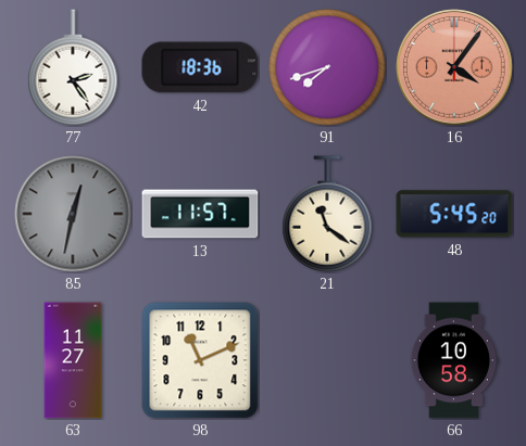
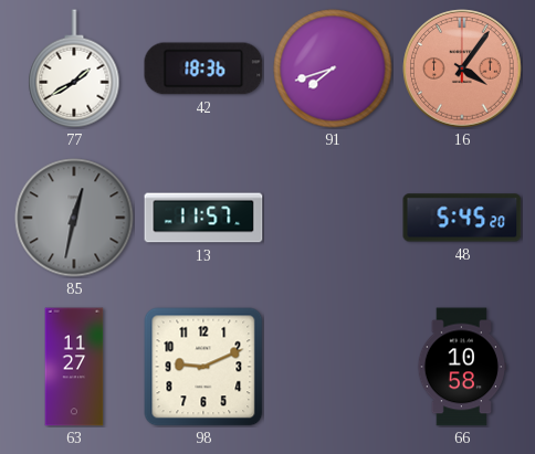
77: 2:24 -> 1:40
21: 11:21 -> none
98: 11:11 -> 9:11
